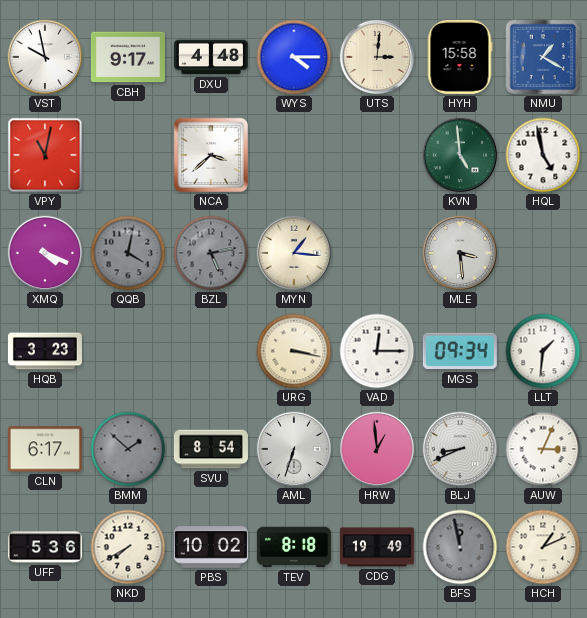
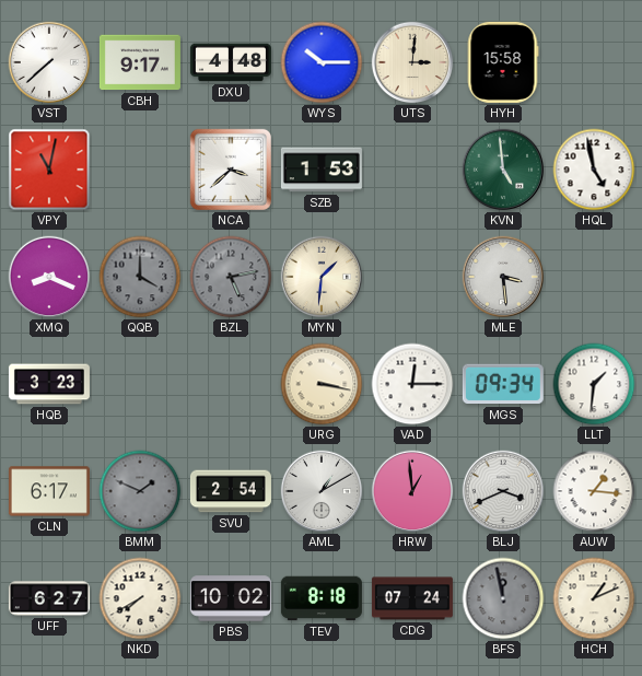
VST: 9:58 -> 7:38
WYS: 4:15 -> 10:15
NMU: 1:20 -> none
SZB: none -> 1:53
XMQ: 4:19 -> 8:19
QQB: 4:02 -> 4:00
MYN: 1:16 -> 1:31
BMM: 1:52 -> 1:49
SVU: 8:54 -> 2:54
AML: 6:33 -> 1:10
BLJ: 8:41 -> 3:41
AUW: 3:04 -> 1:16
UFF: 5:36 -> 6:27
CDG: 19:49 -> 07:24
